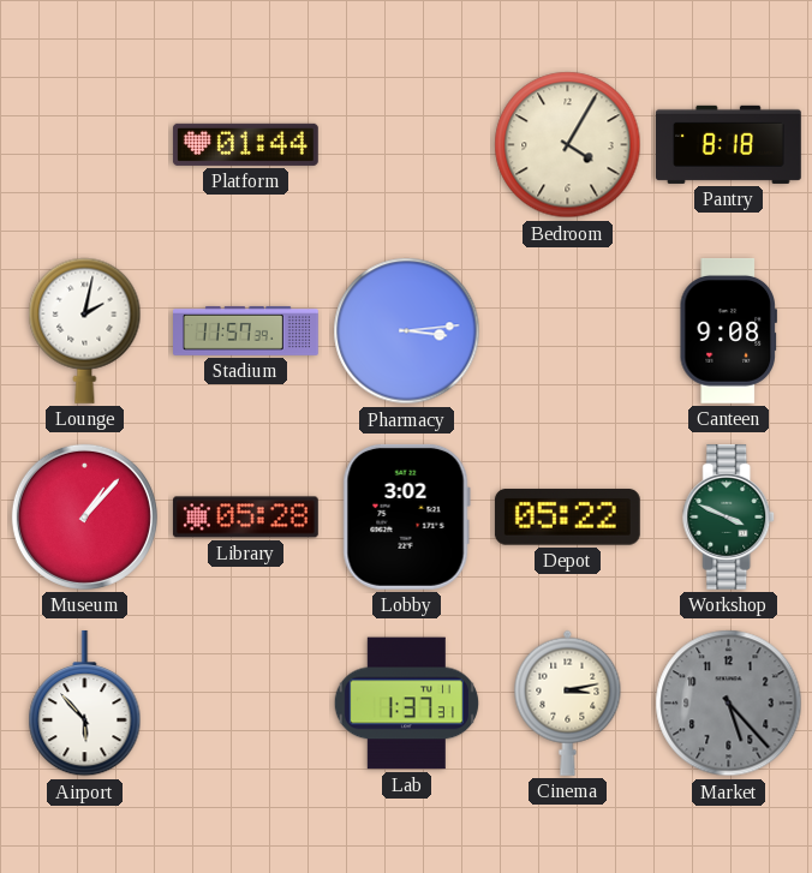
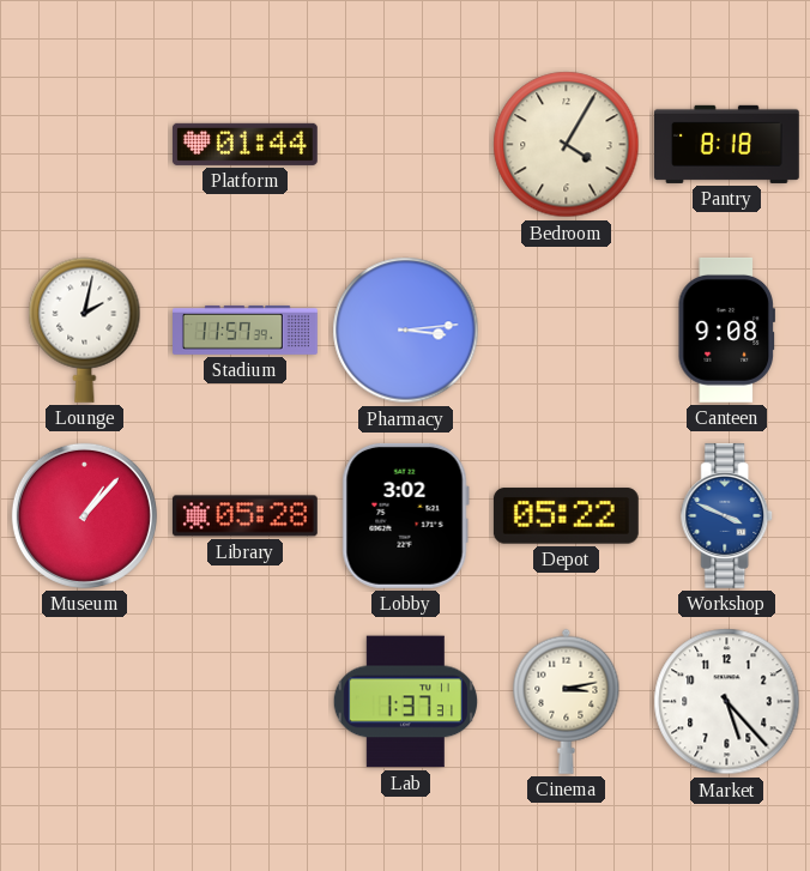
Workshop dial: green -> blue
Airport: 5:53 -> none
Market dial: grey -> white
